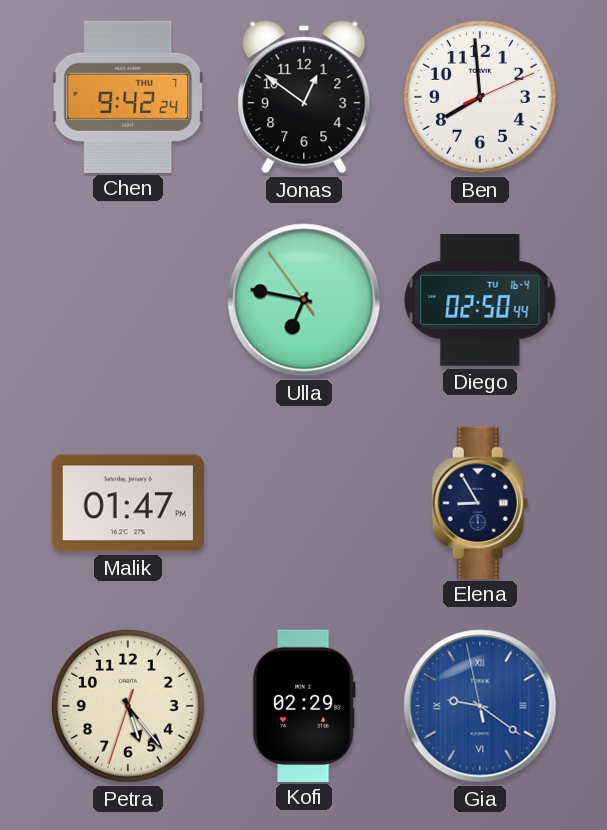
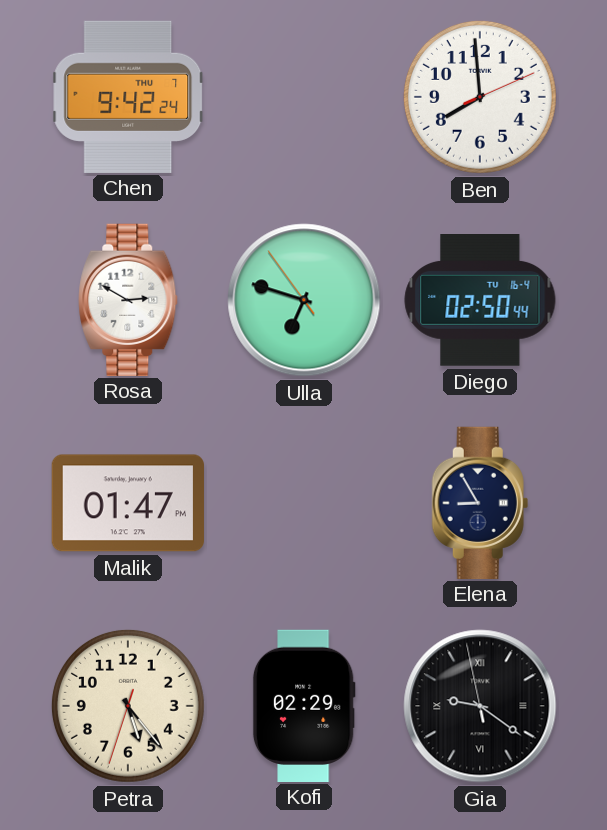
Jonas: 12:51 -> none
Rosa: none -> 2:50
Ulla: 6:46 -> 6:47
Gia dial: blue -> black
